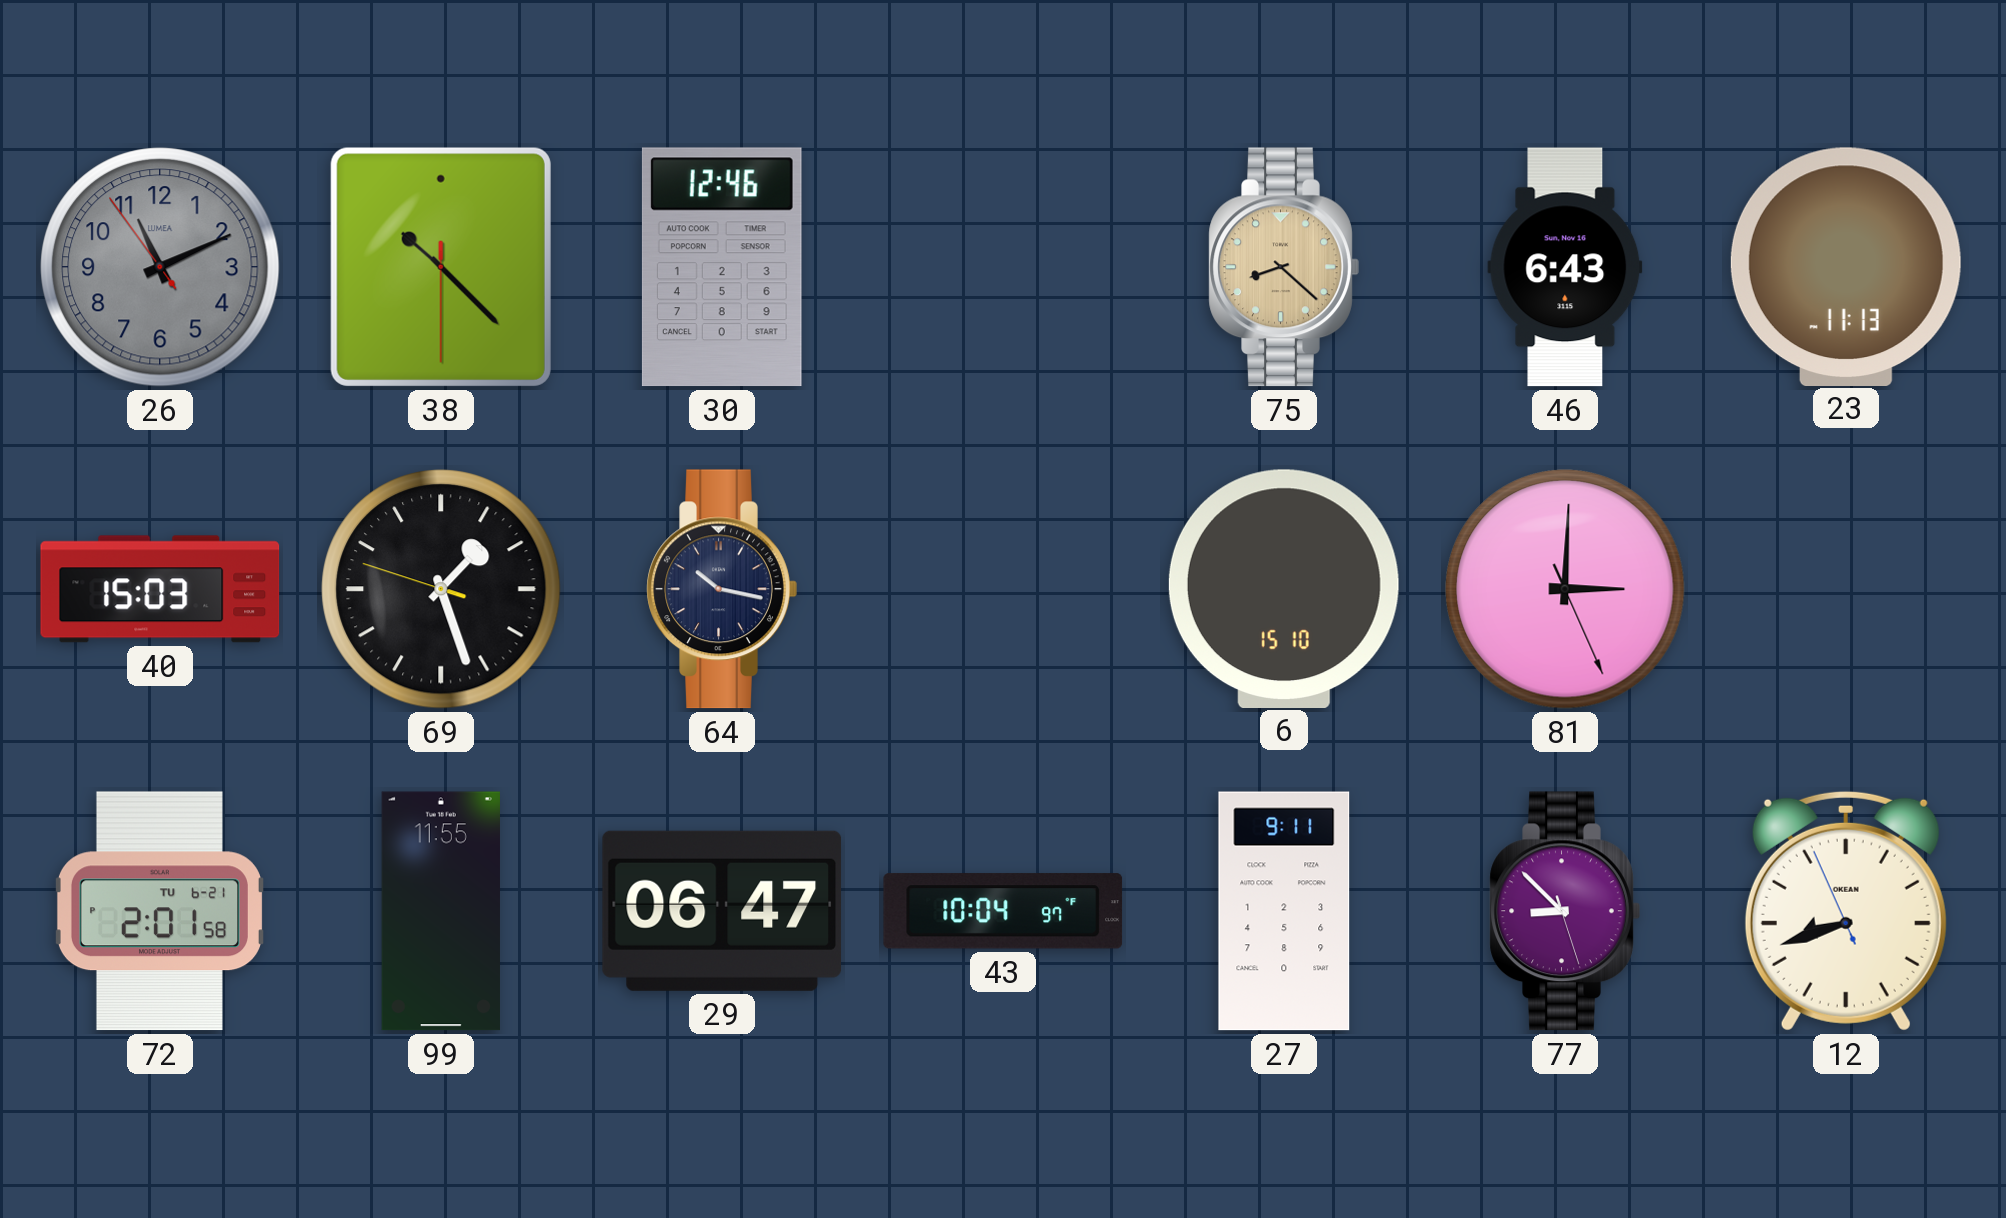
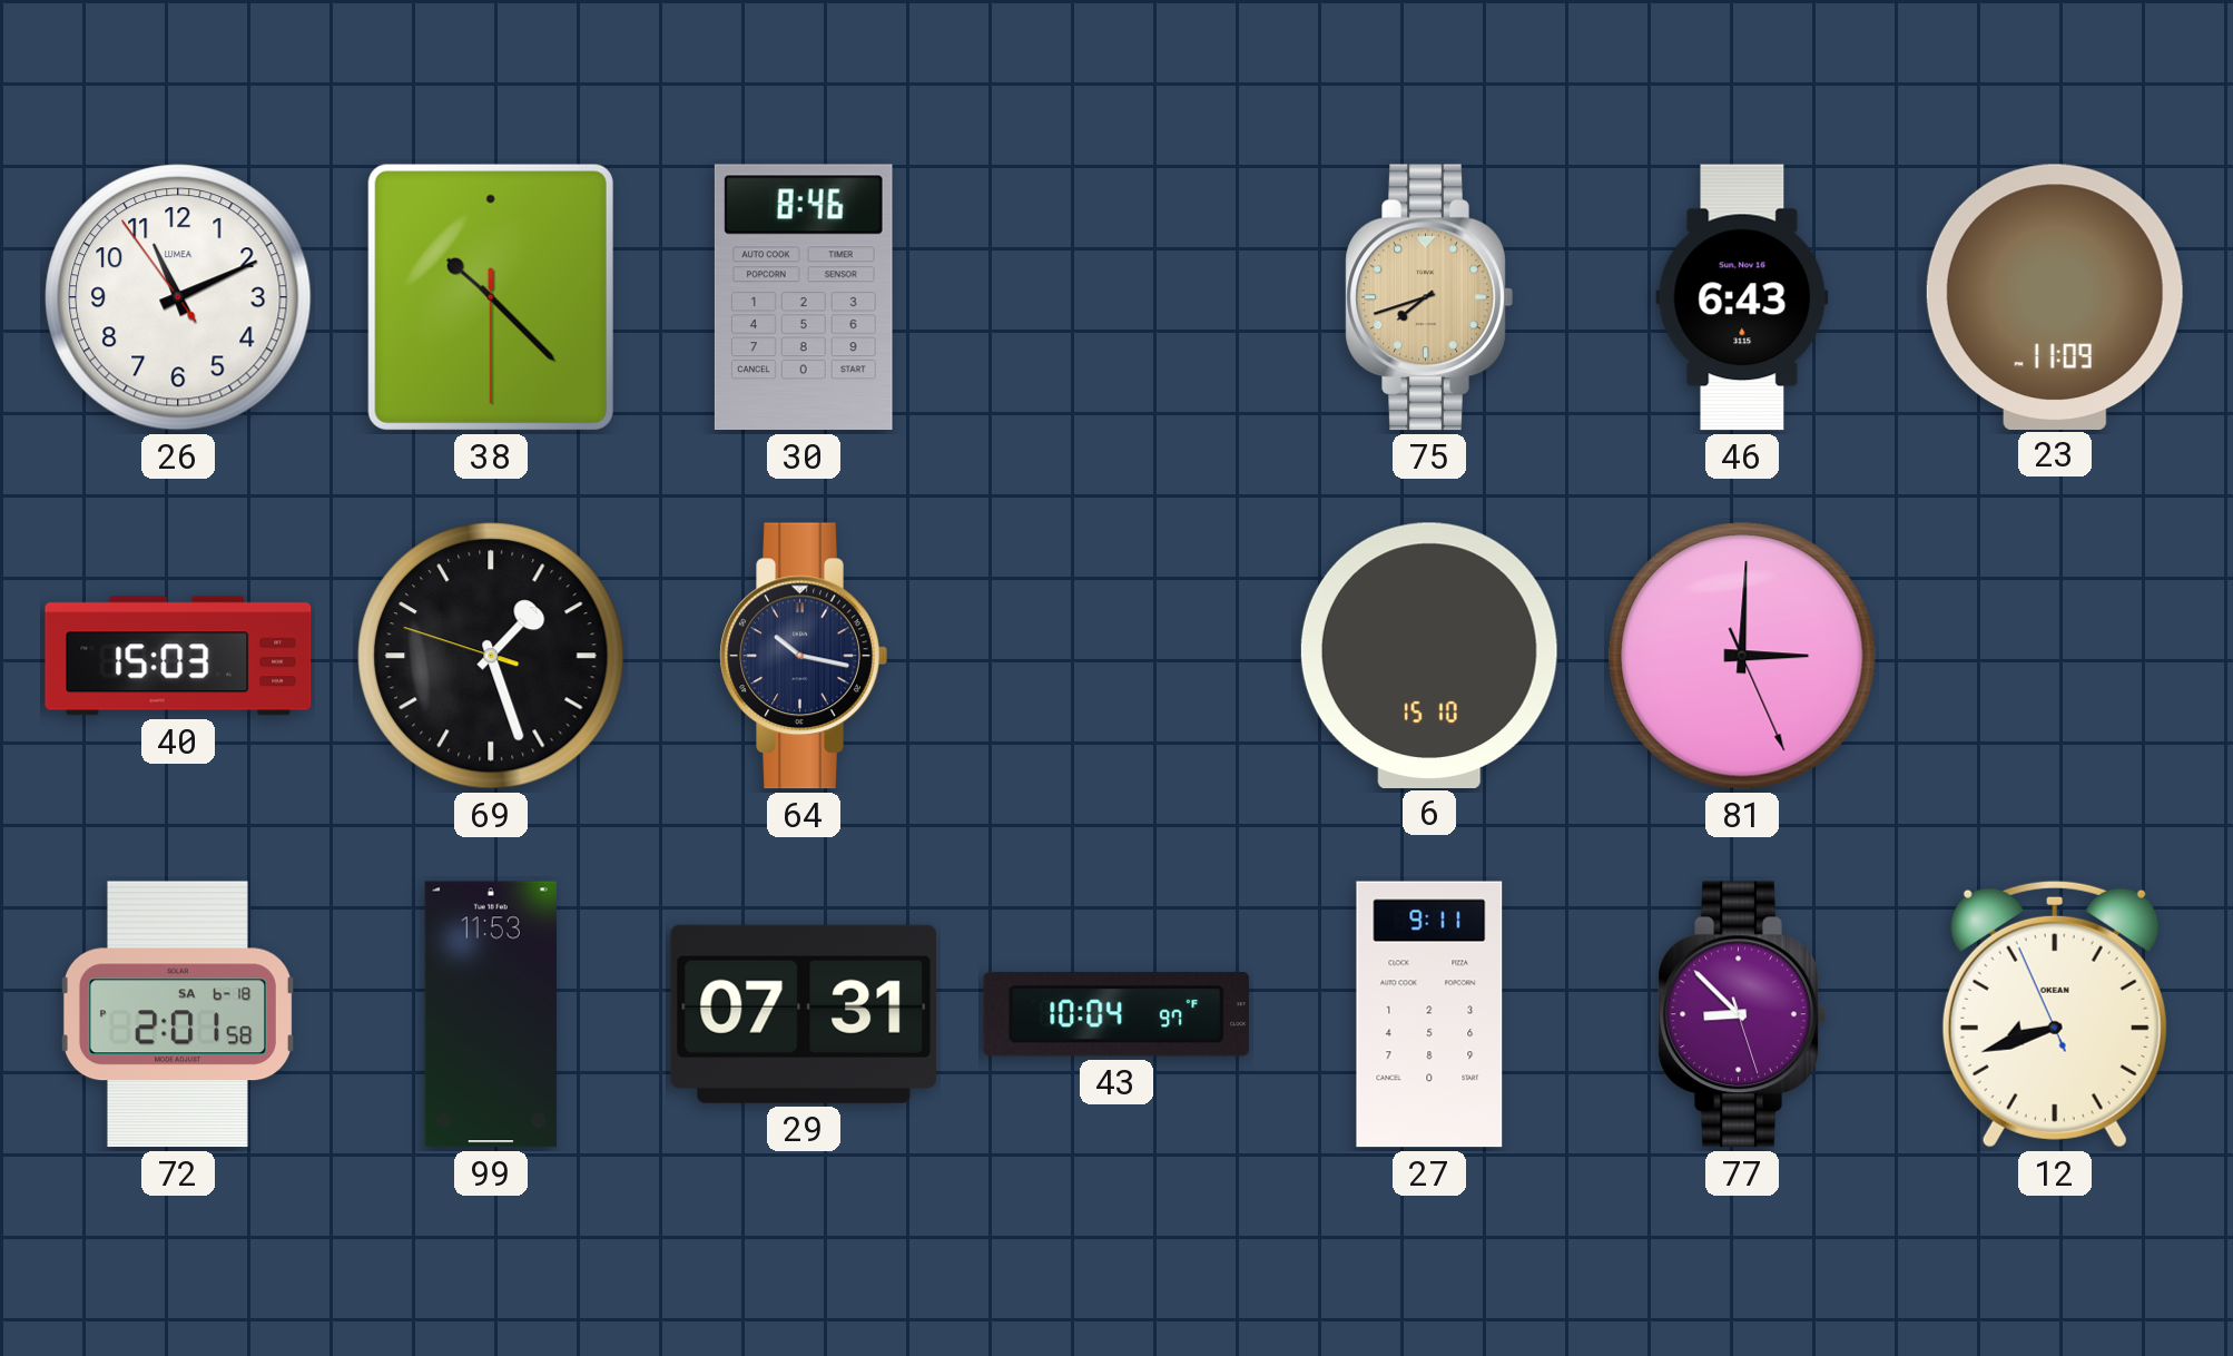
26 dial: grey -> white
30: 12:46 -> 8:46
75: 8:22 -> 7:42
23: 11:13 -> 11:09
72 date: TU 6-21 -> SA 6-18
99: 11:55 -> 11:53
29: 06:47 -> 07:31
